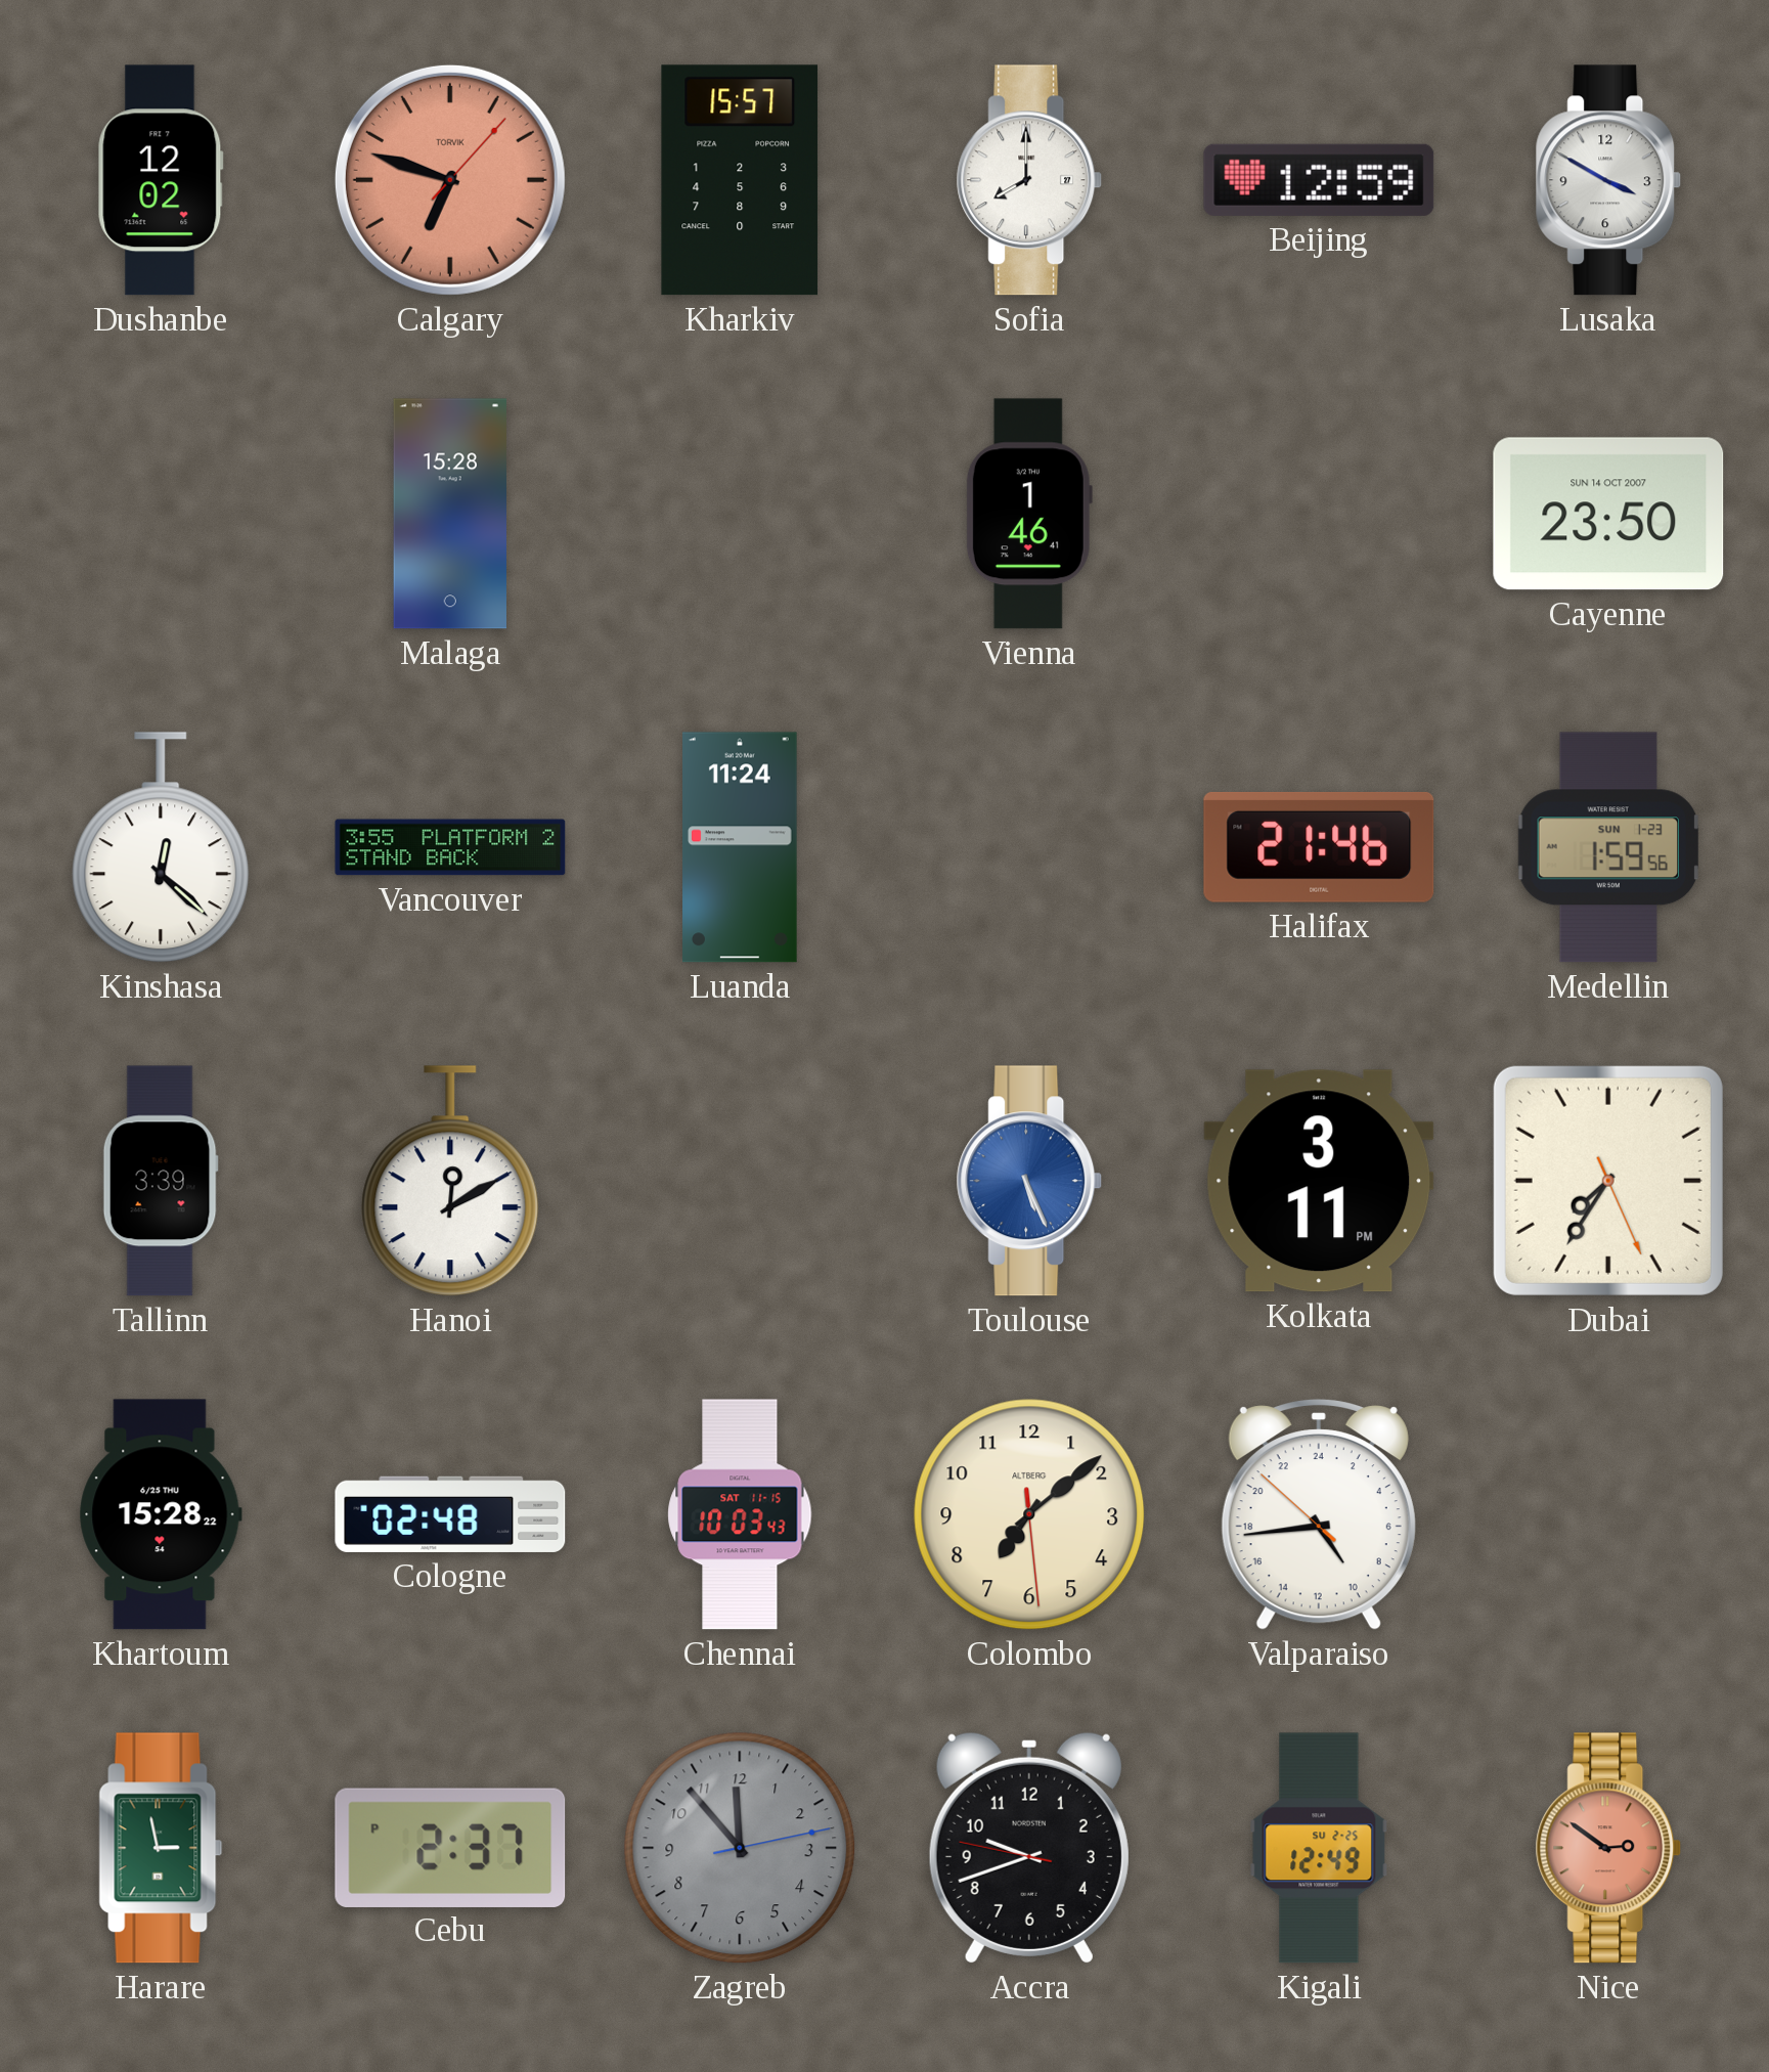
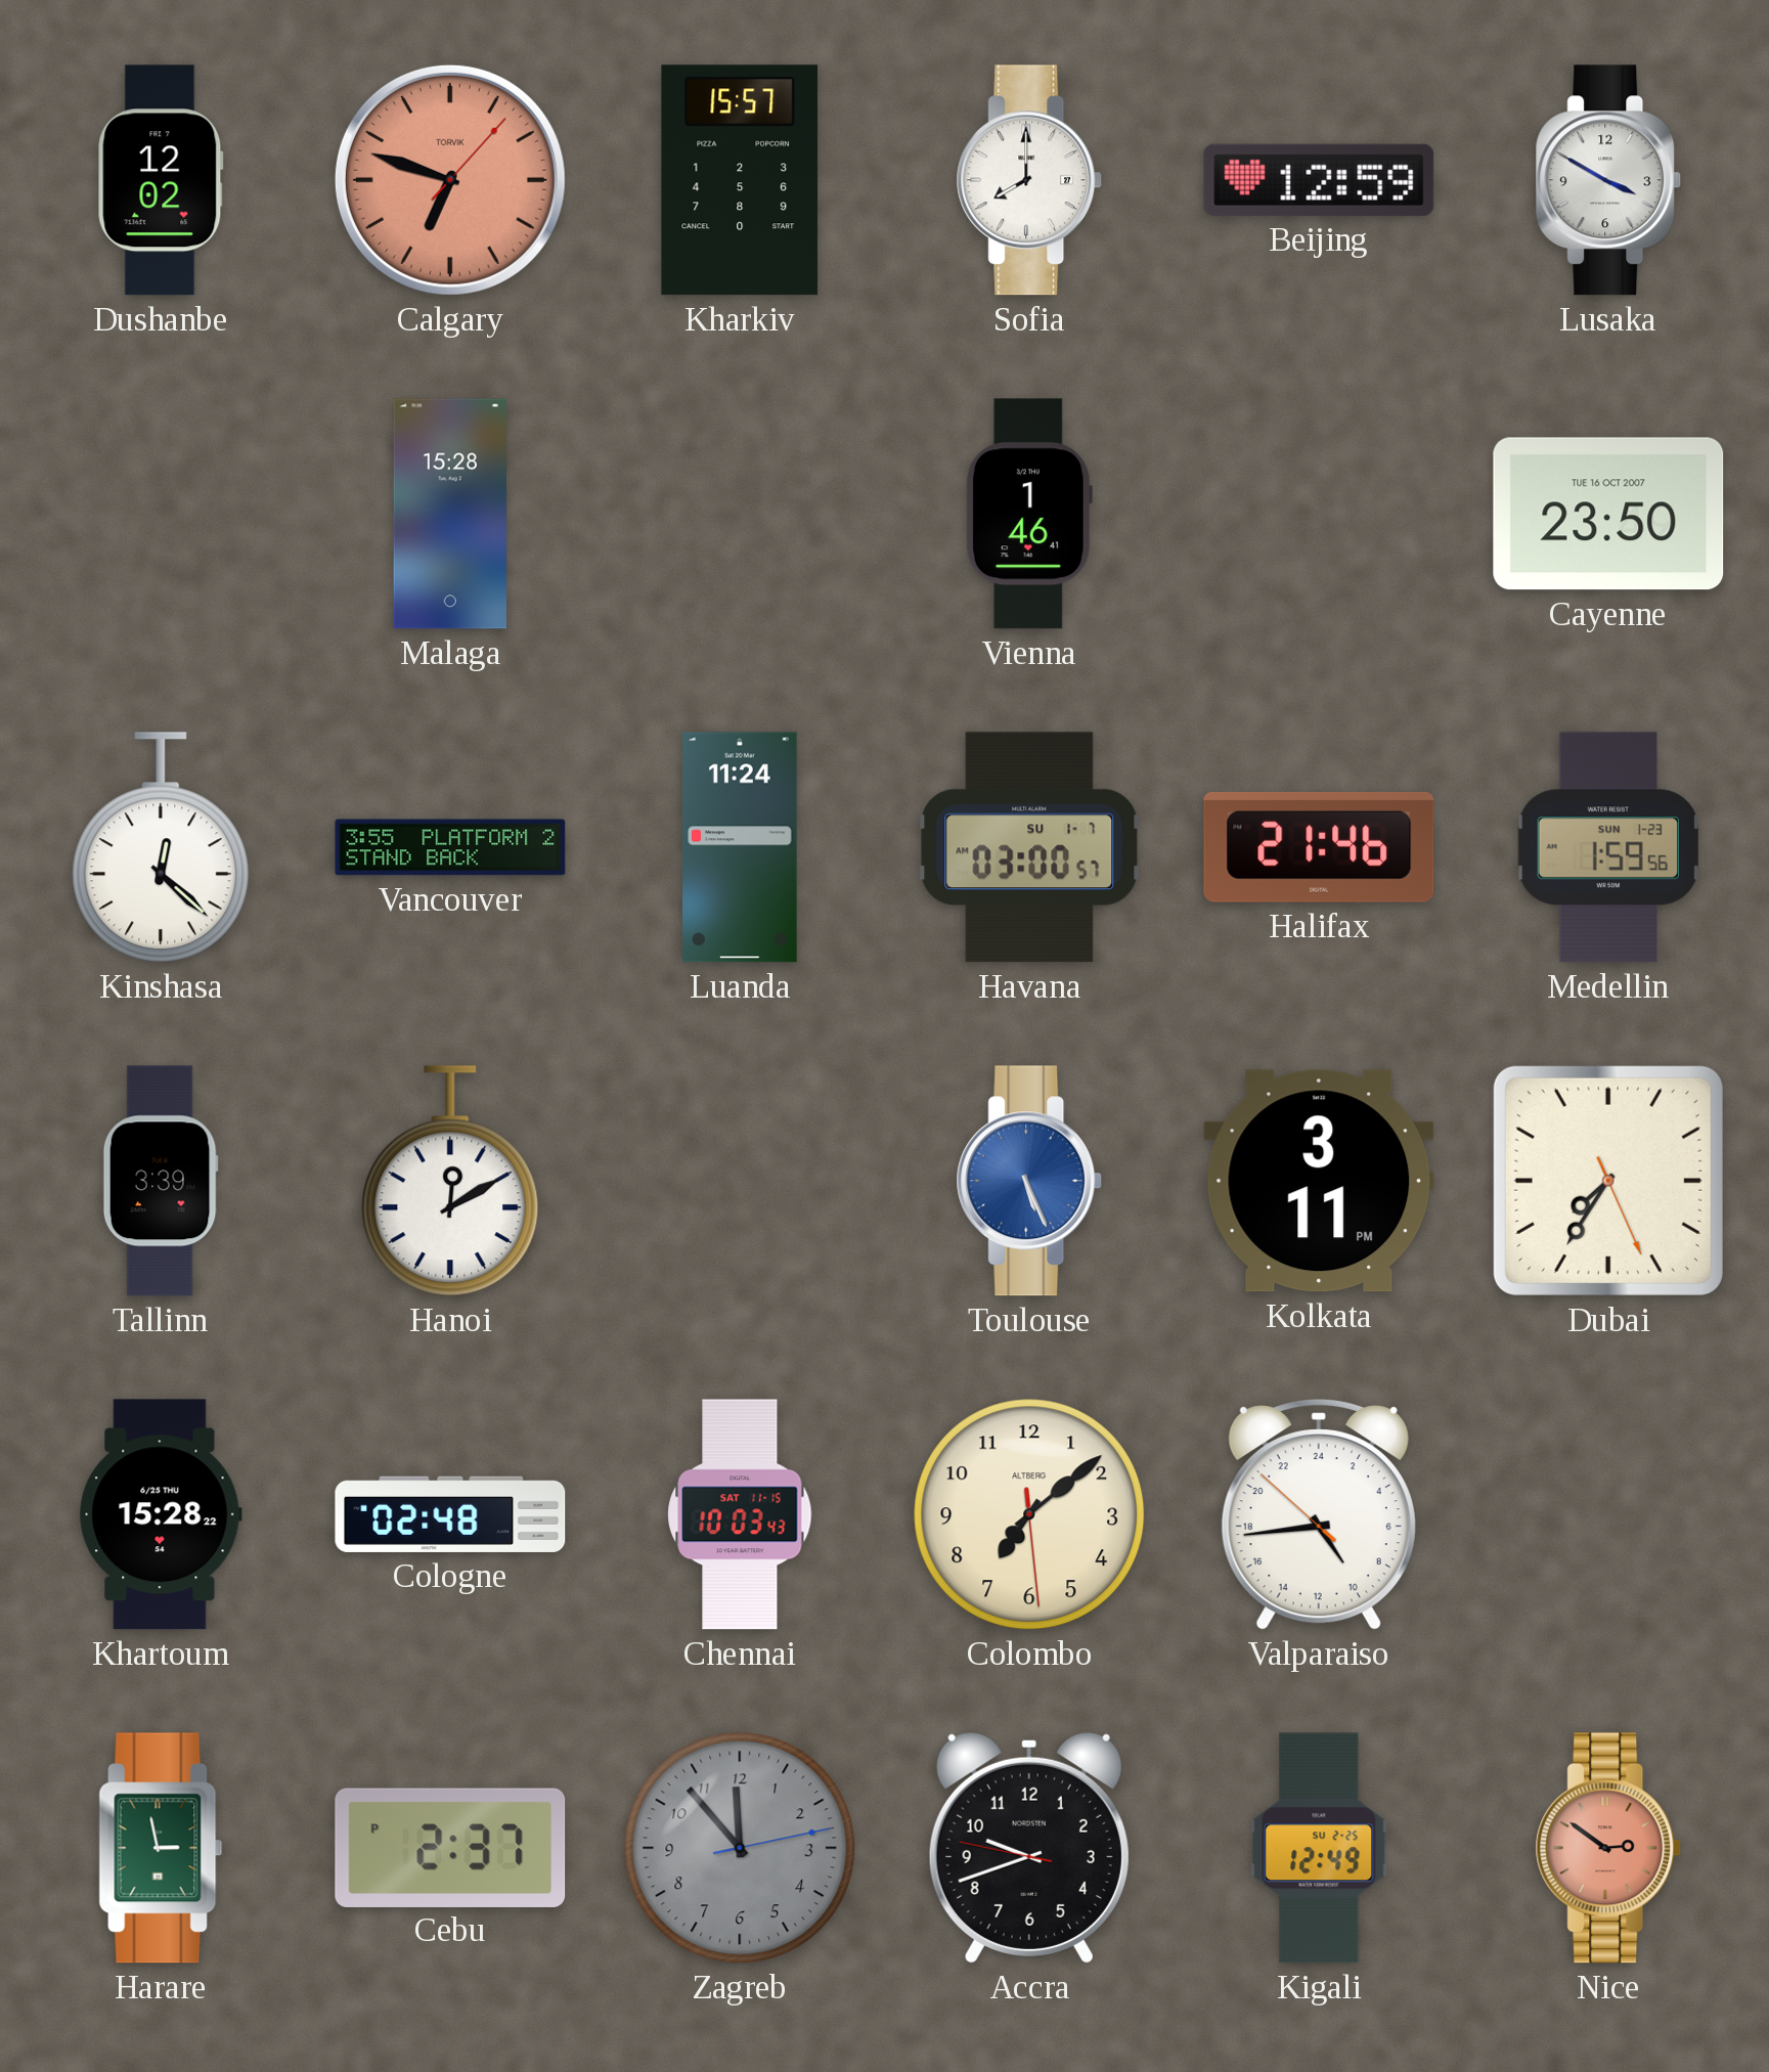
Cayenne date: SUN 14 OCT 2007 -> TUE 16 OCT 2007
Havana: none -> 03:00
